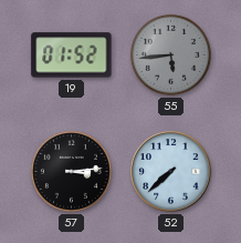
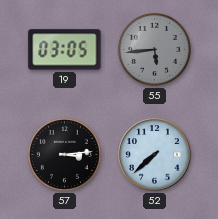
19: 01:52 -> 03:05
